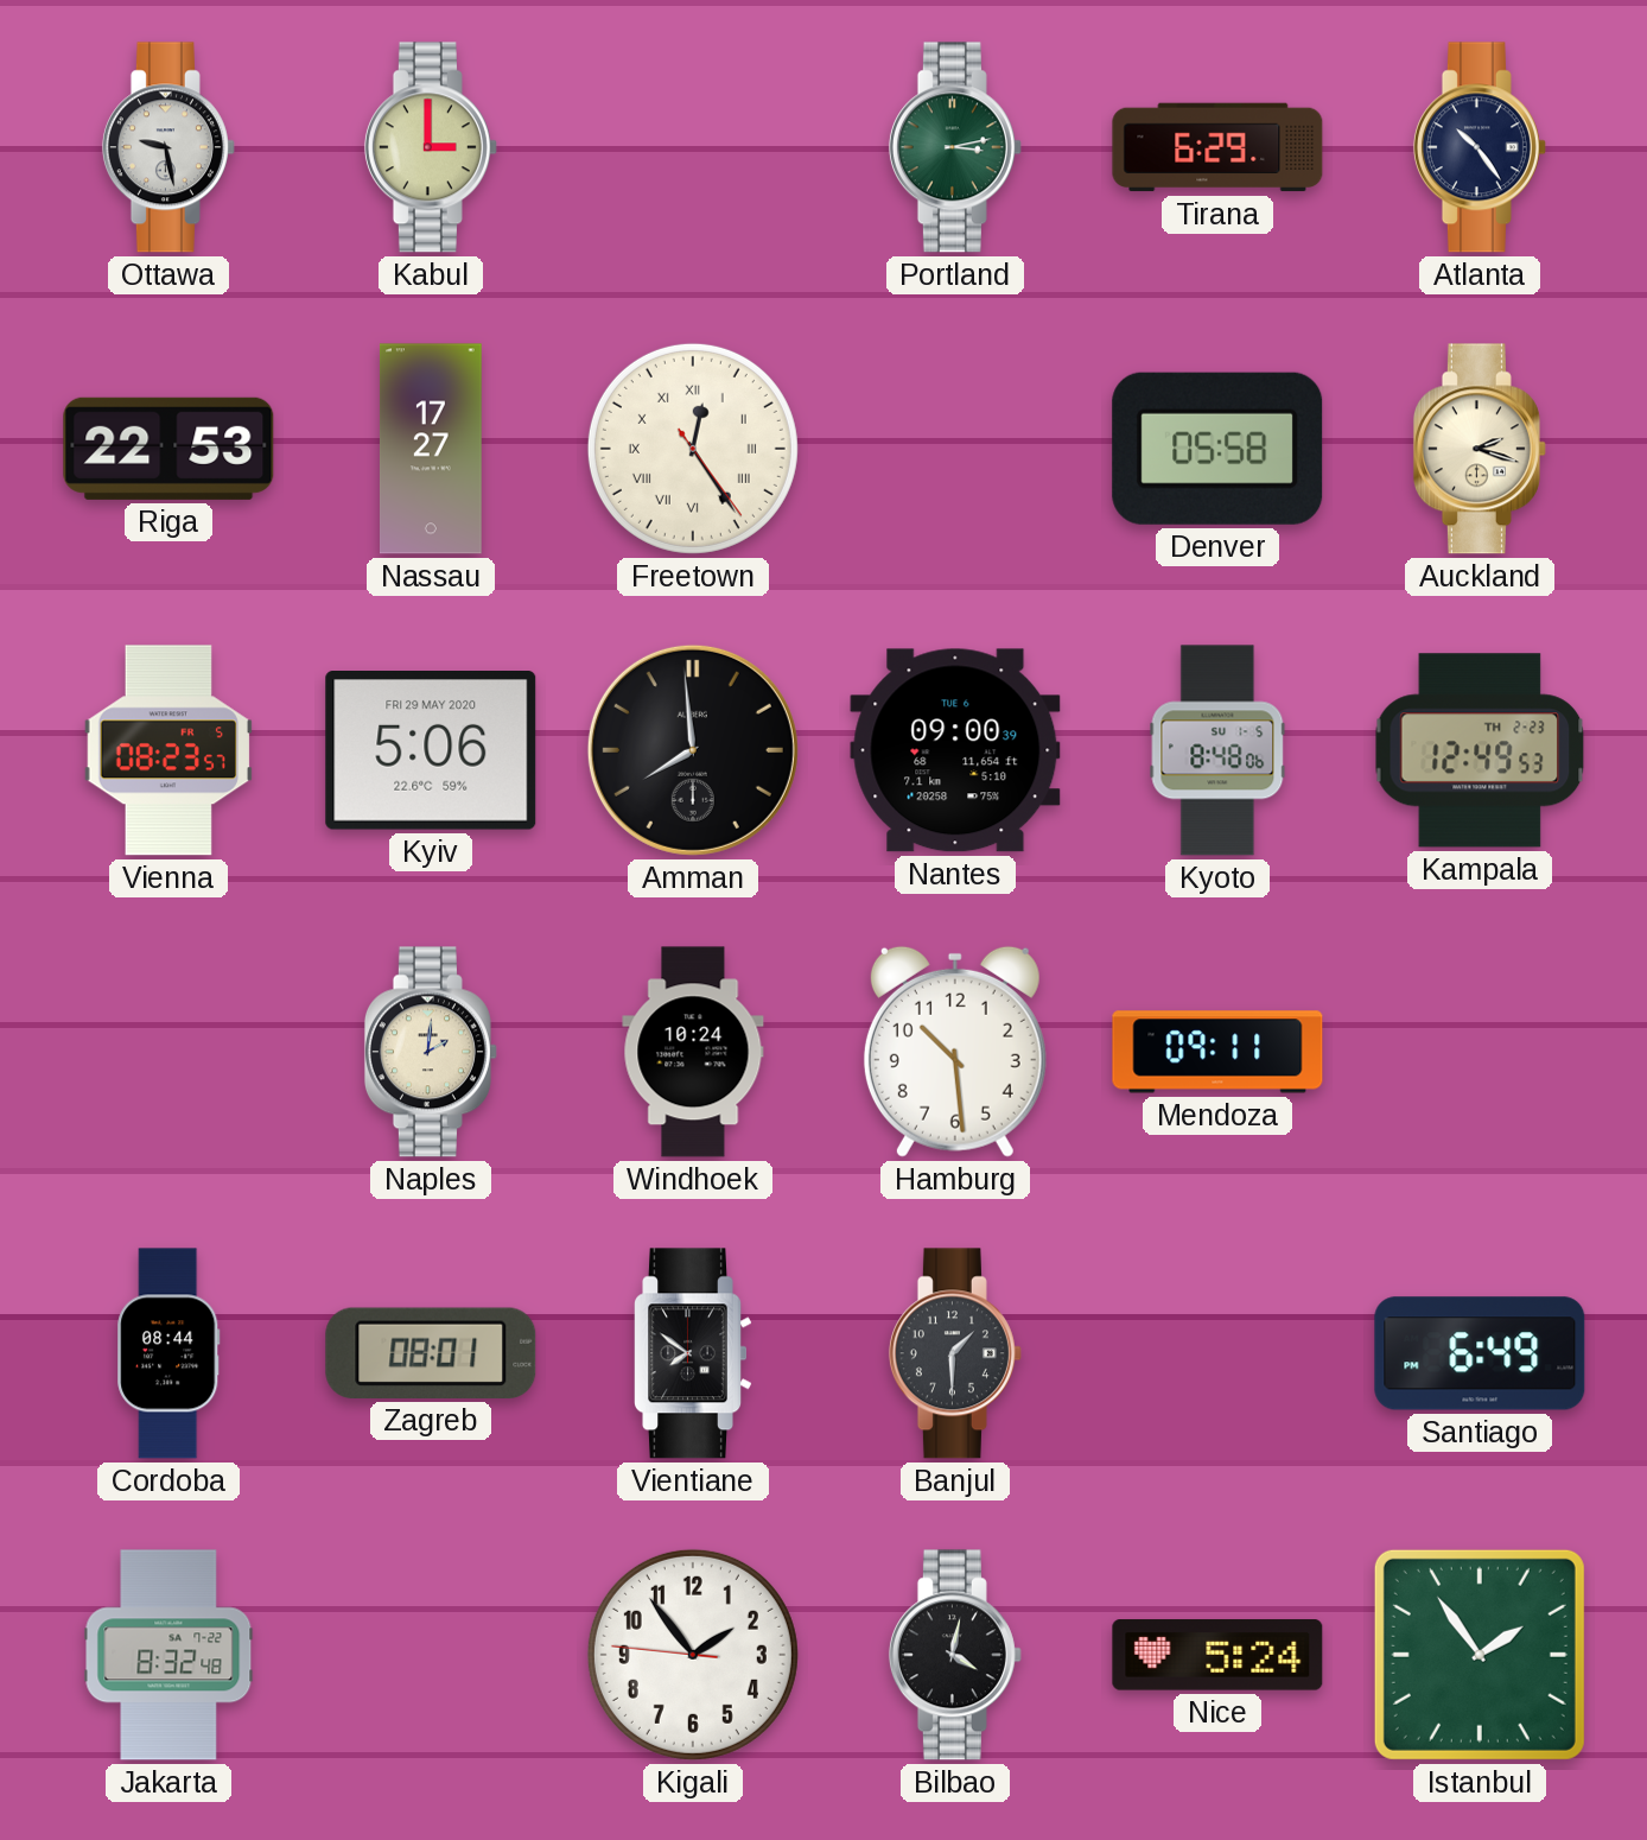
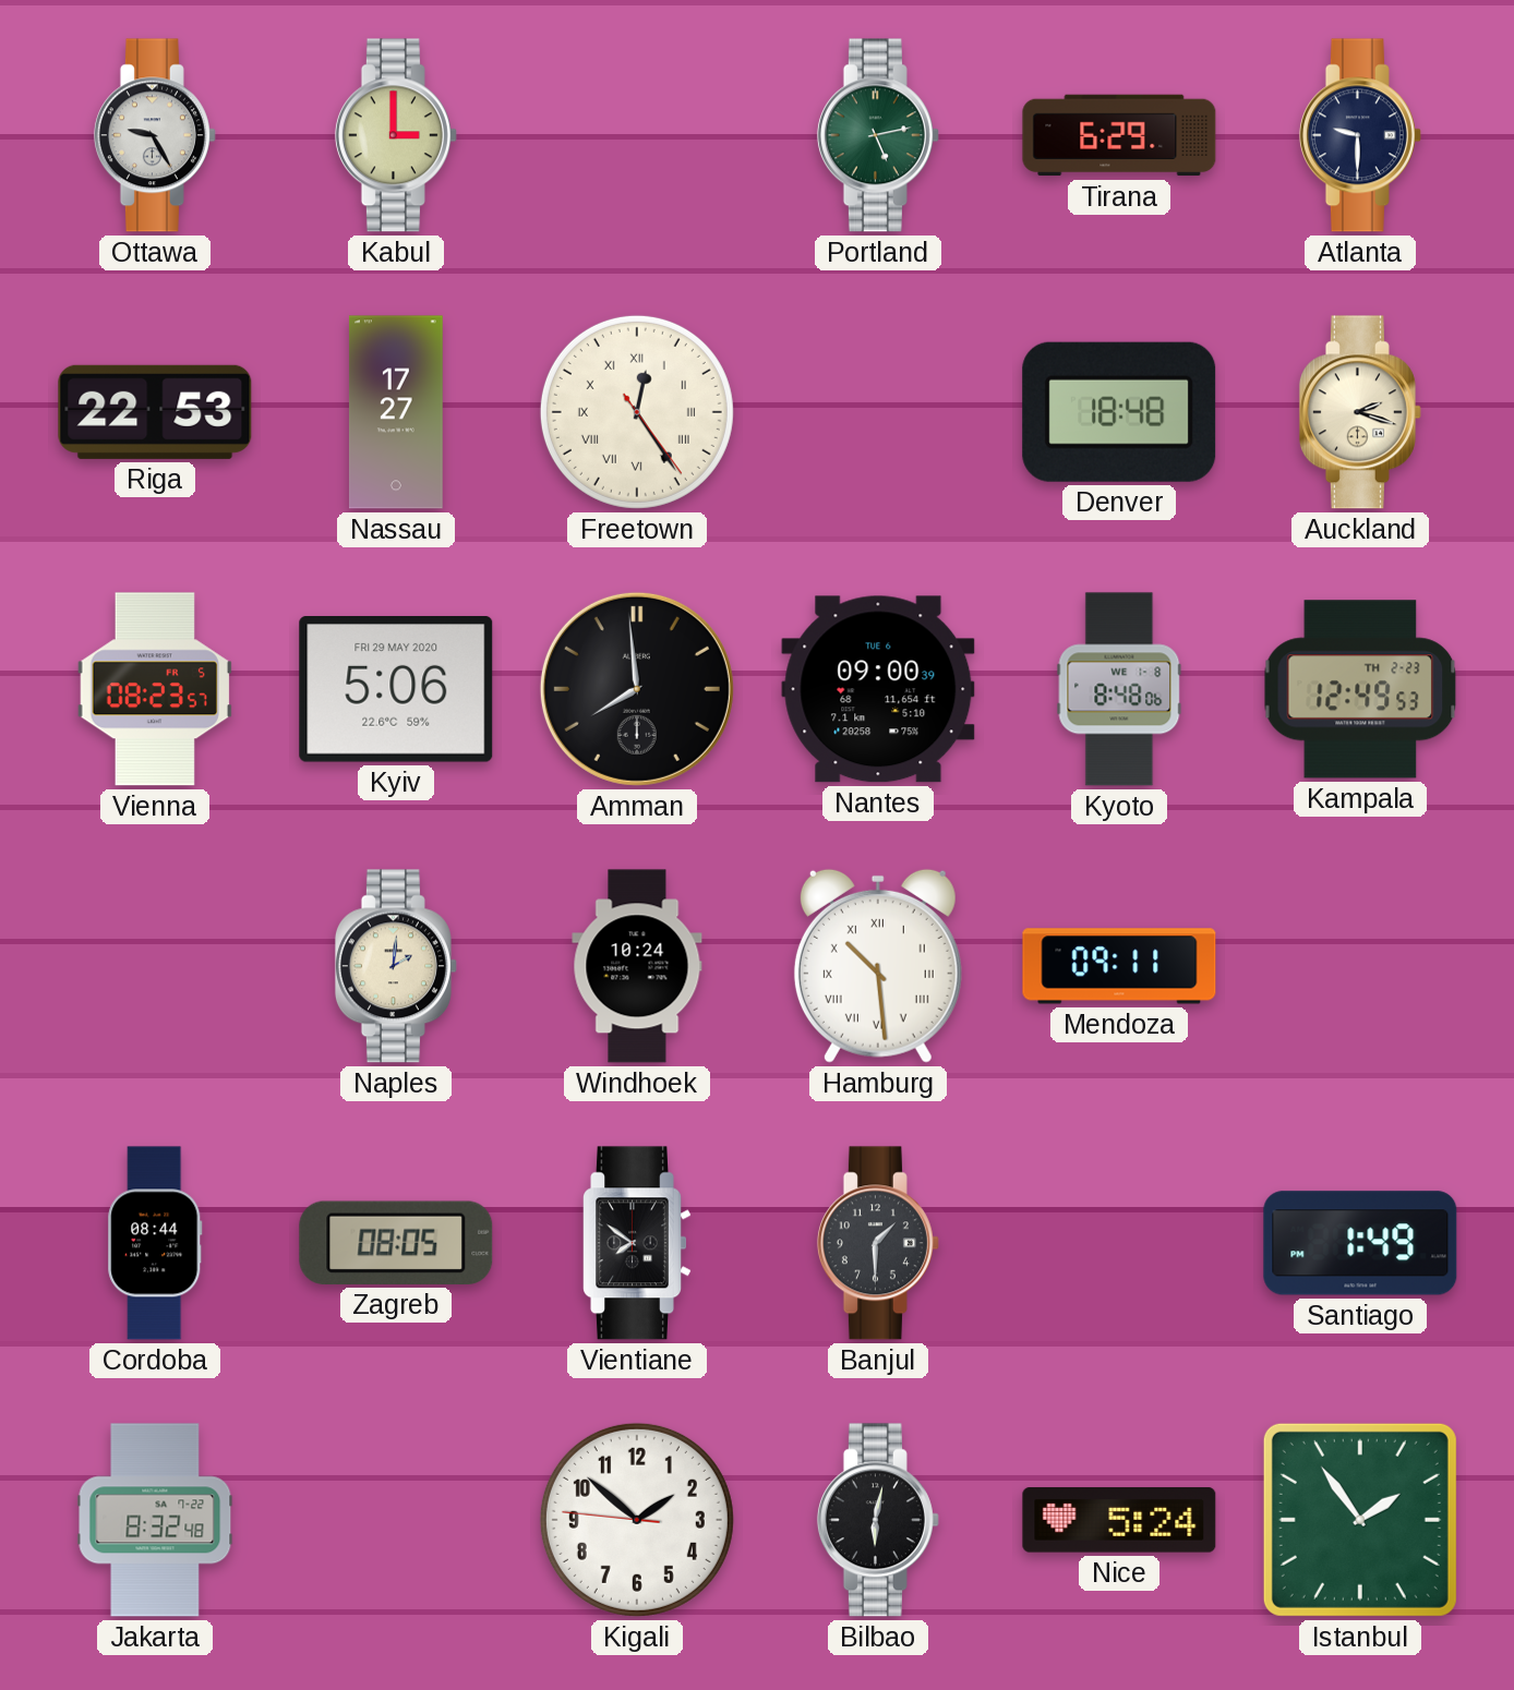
Ottawa: 9:28 -> 9:25
Portland: 3:13 -> 5:13
Atlanta: 10:24 -> 9:30
Denver: 05:58 -> 18:48
Kyoto date: SU 1-5 -> WE 1-8
Hamburg numerals: Arabic -> Roman
Zagreb: 08:01 -> 08:05
Santiago: 6:49 -> 1:49
Kigali: 1:53 -> 1:51
Bilbao: 4:02 -> 6:02
